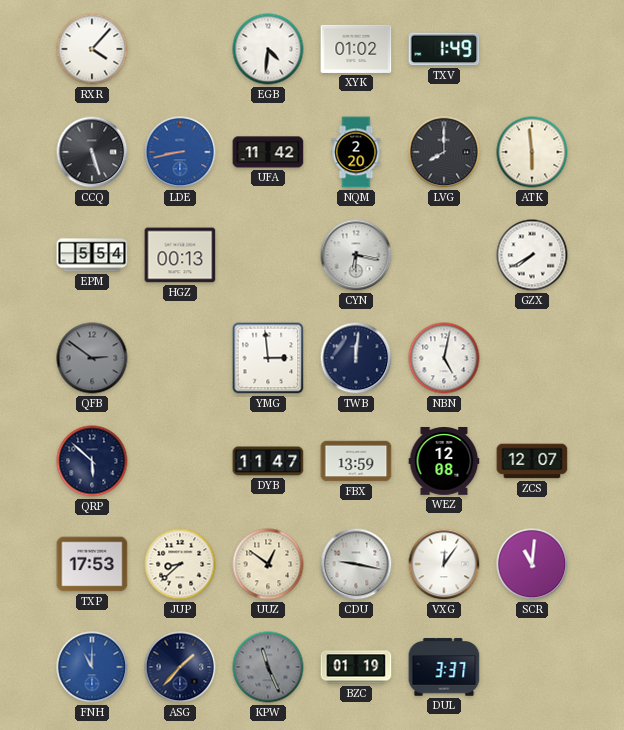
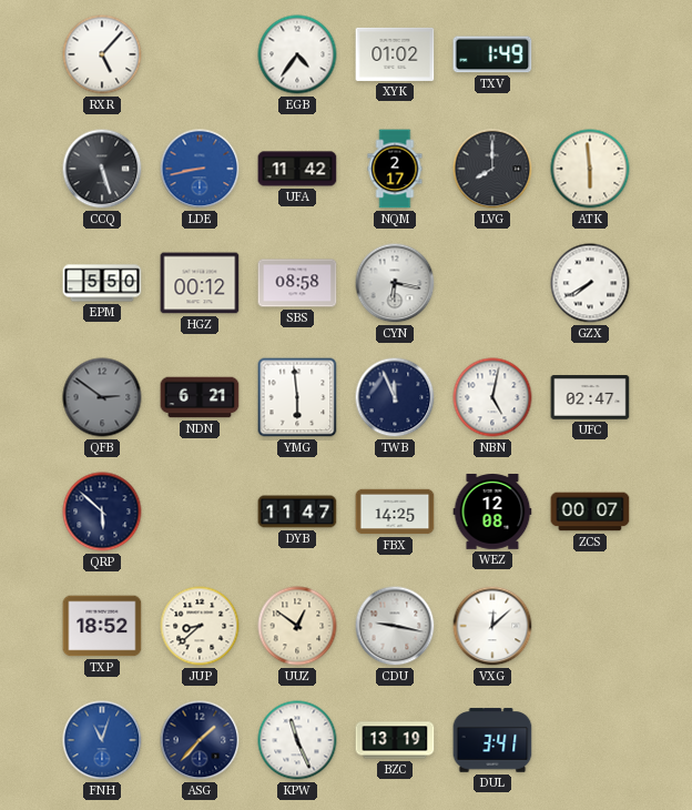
RXR: 4:07 -> 5:07
EGB: 4:31 -> 4:36
NQM: 2:20 -> 2:17
EPM: 5:54 -> 5:50
HGZ: 00:13 -> 00:12
SBS: none -> 08:58
NDN: none -> 6:21
YMG: 2:59 -> 5:59
TWB: 12:01 -> 11:56
UFC: none -> 02:47
FBX: 13:59 -> 14:25
ZCS: 12:07 -> 00:07
TXP: 17:53 -> 18:52
VXG: 12:06 -> 12:08
SCR: 11:01 -> none
FNH: 11:00 -> 11:03
KPW dial: grey -> white
BZC: 01:19 -> 13:19
DUL: 3:37 -> 3:41
